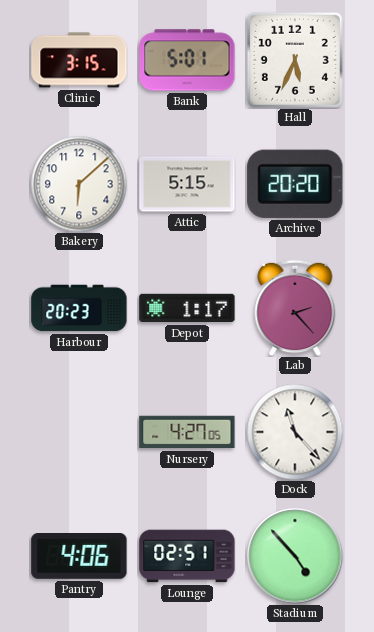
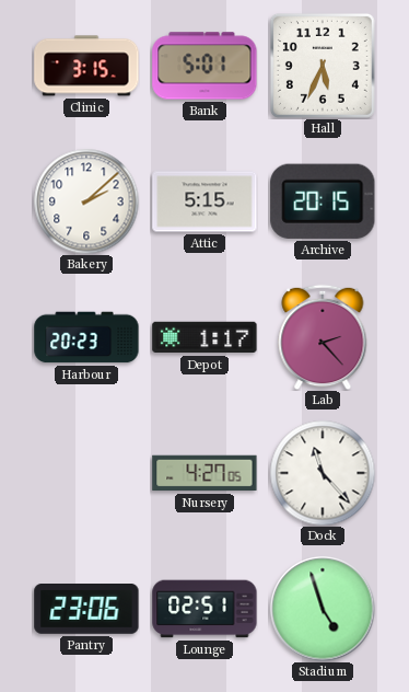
Bakery: 6:08 -> 2:08
Archive: 20:20 -> 20:15
Pantry: 4:06 -> 23:06
Stadium: 4:53 -> 4:57
